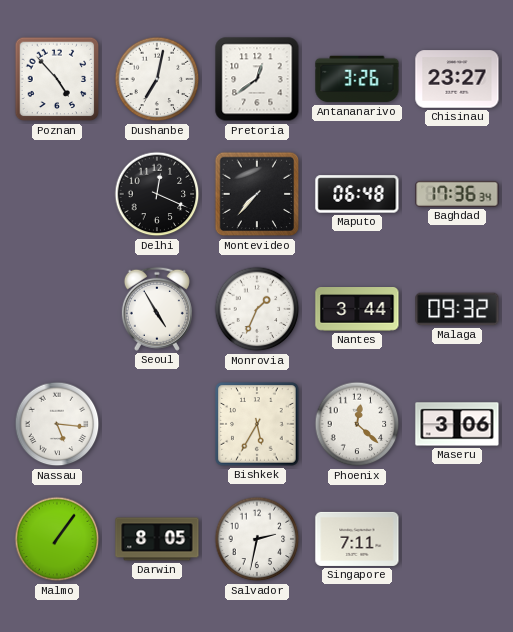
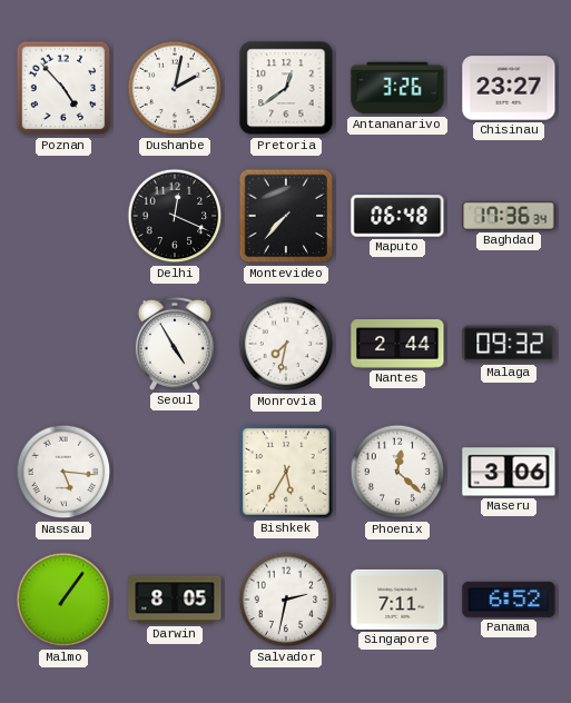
Dushanbe: 7:02 -> 2:02
Monrovia: 1:34 -> 7:32
Nantes: 3:44 -> 2:44
Panama: none -> 6:52
